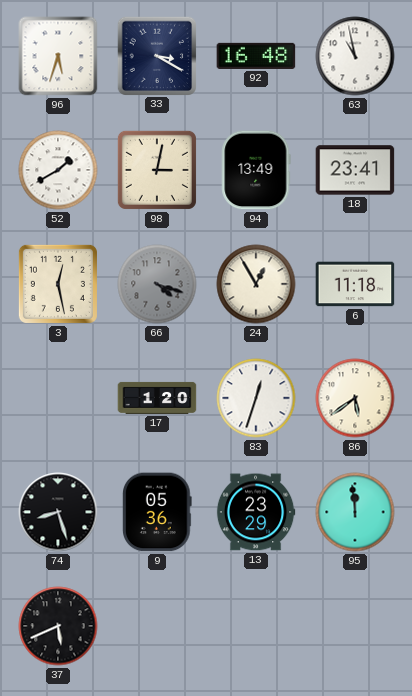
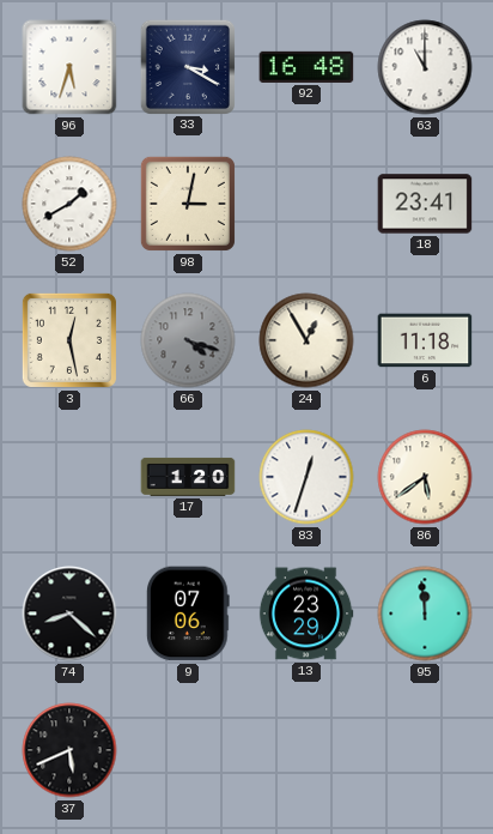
63: 10:58 -> 11:00
94: 13:49 -> none
74: 8:27 -> 8:22
9: 05:36 -> 07:06
